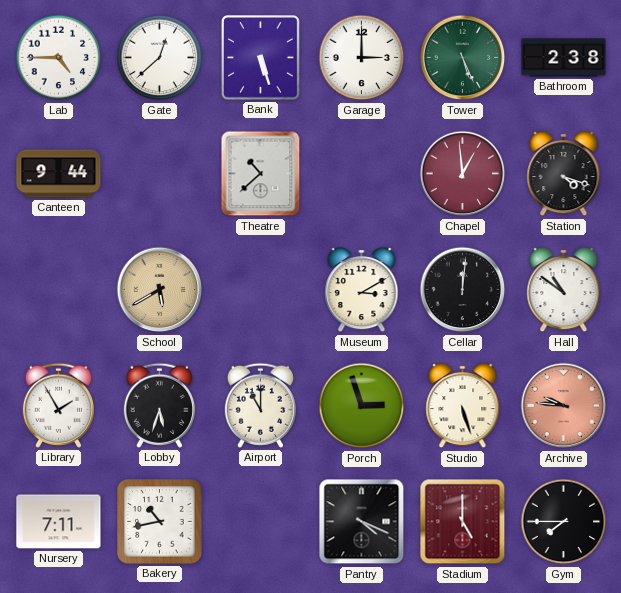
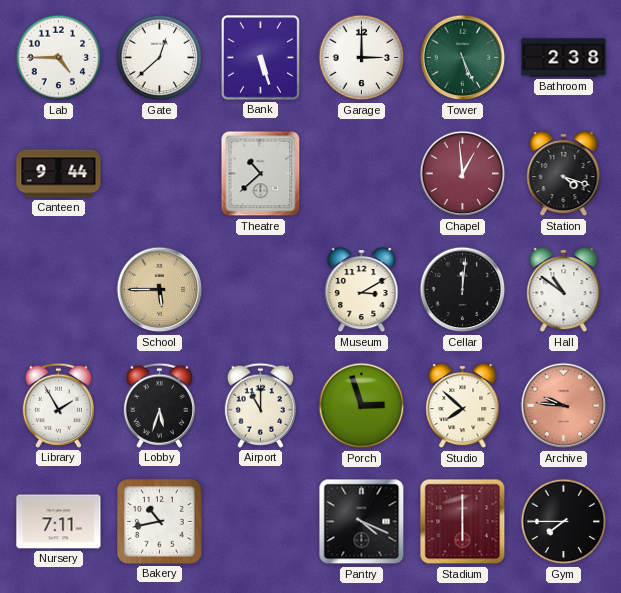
School: 5:40 -> 5:45
Studio: 5:27 -> 7:52
Stadium: 5:00 -> 6:00
